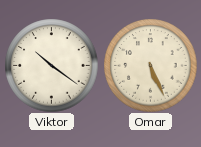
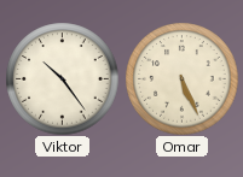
Viktor: 10:21 -> 10:24
